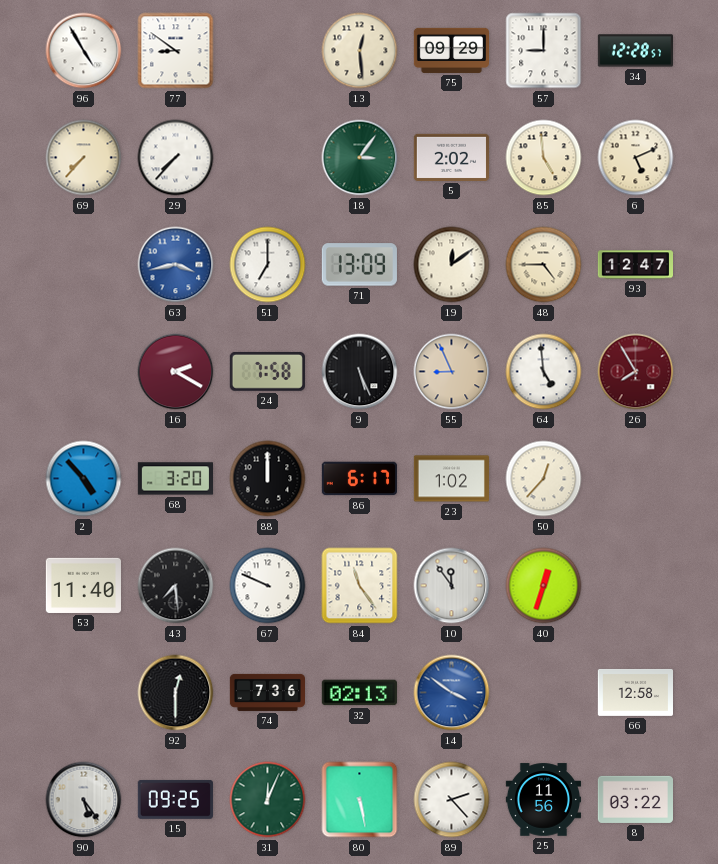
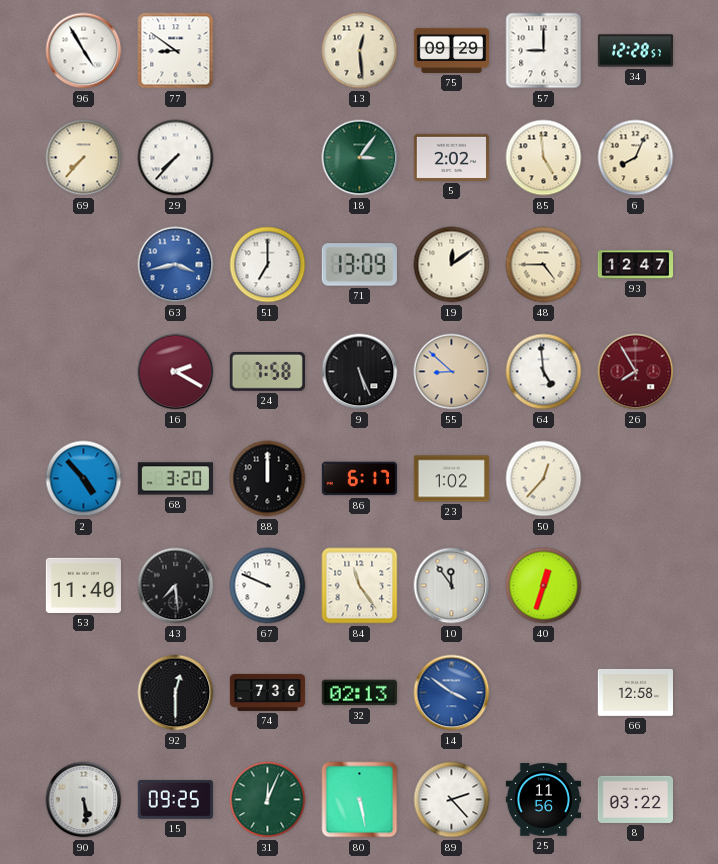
6: 5:11 -> 8:04
55: 8:56 -> 8:52
90: 5:24 -> 5:29
